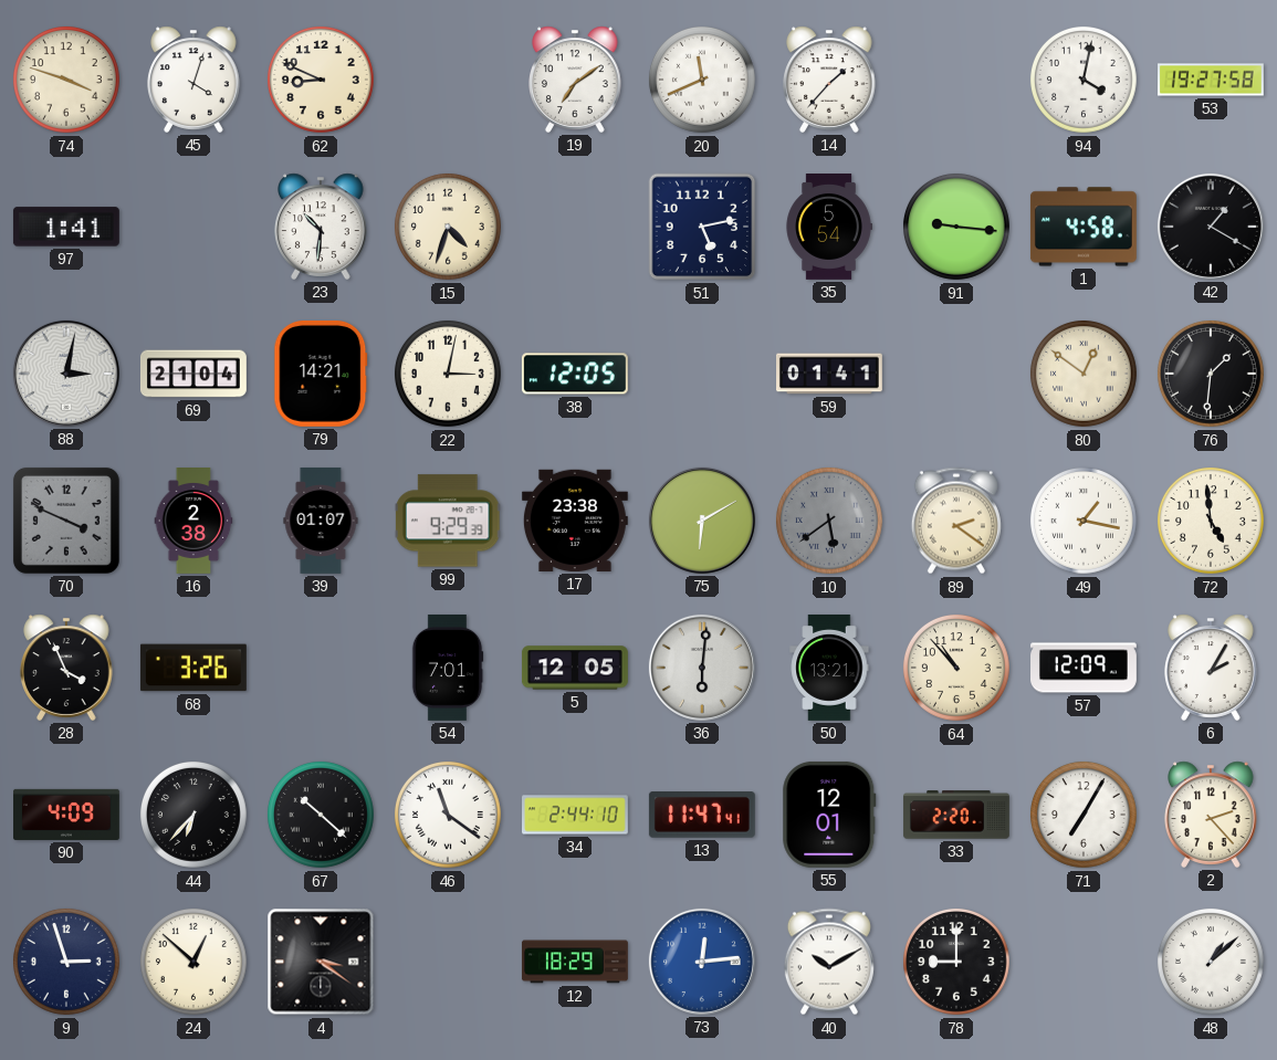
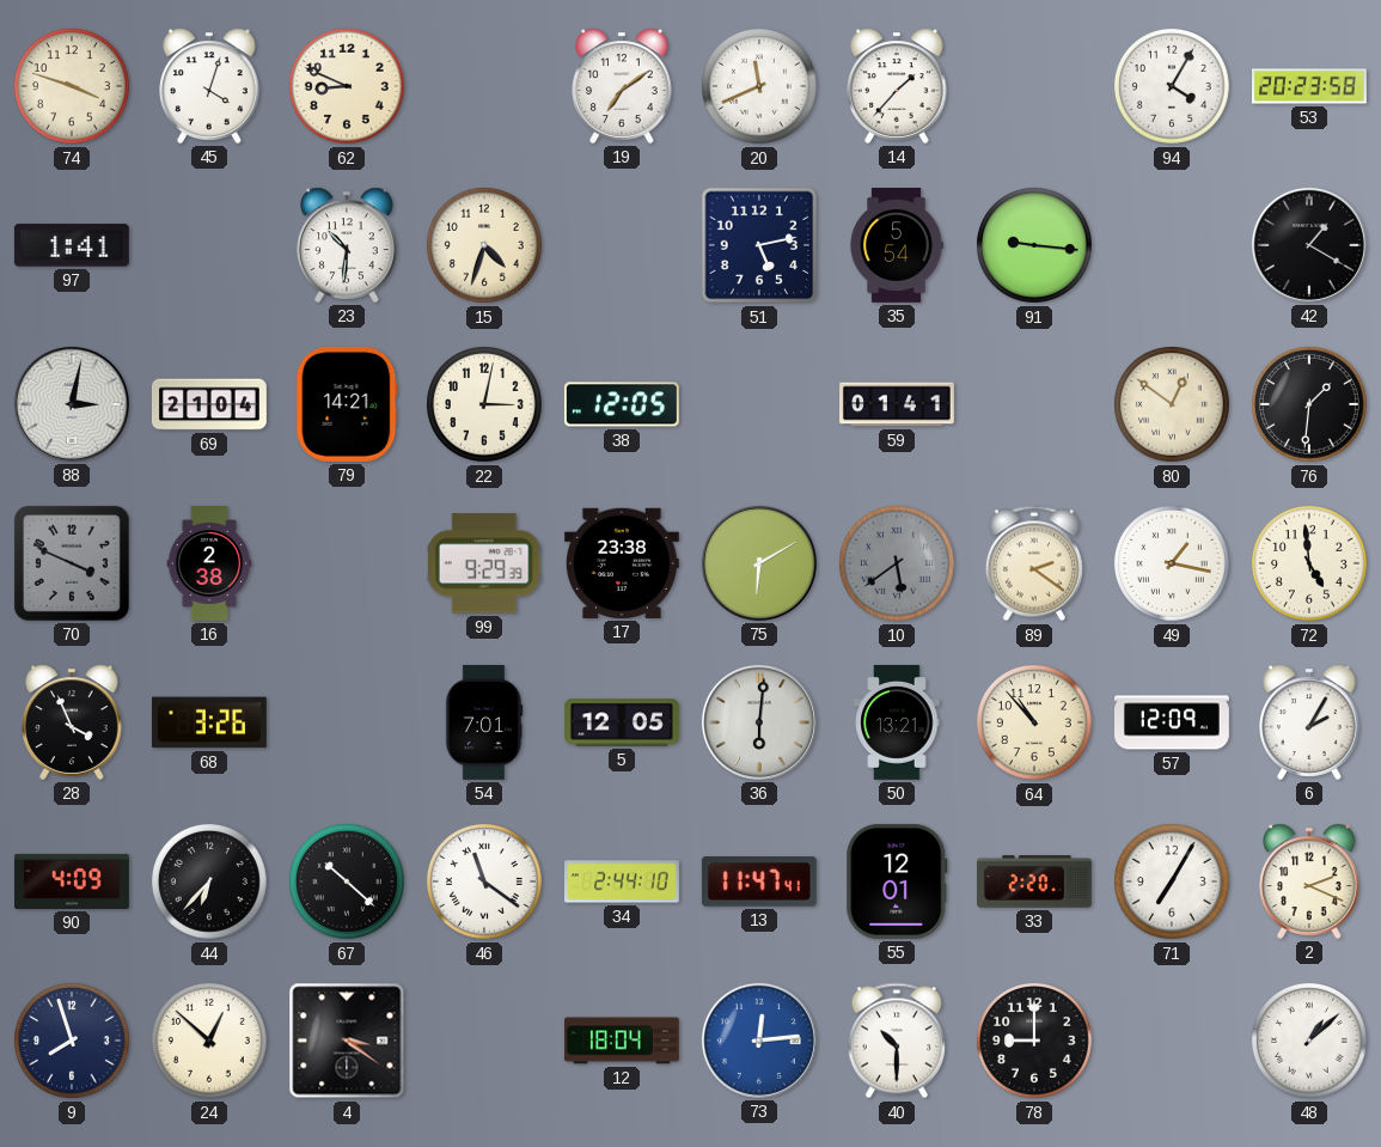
94: 4:02 -> 4:05
53: 19:27 -> 20:23
1: 4:58 -> none
39: 01:07 -> none
2: 2:23 -> 2:19
9: 2:57 -> 7:57
12: 18:29 -> 18:04
40: 10:10 -> 10:30
